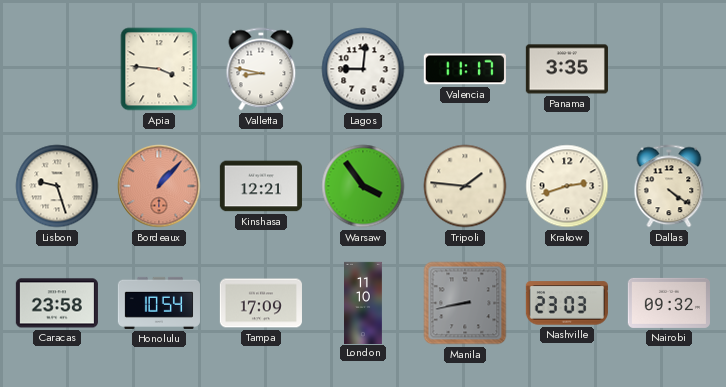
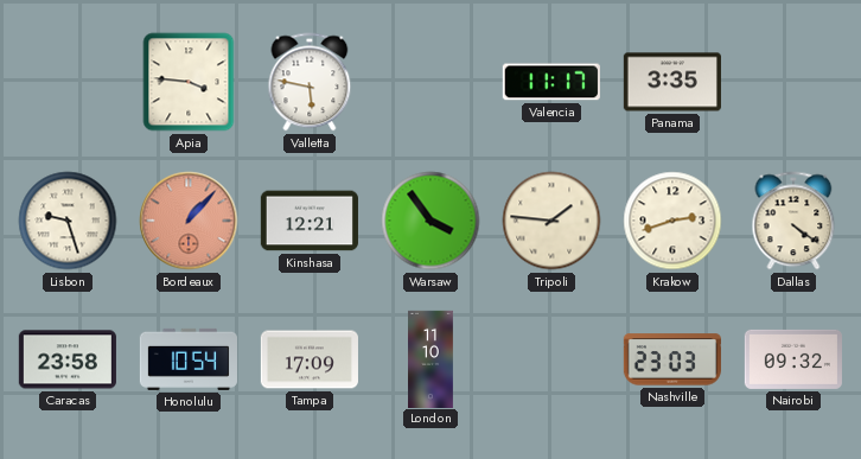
Valletta: 8:47 -> 5:47
Lagos: 9:01 -> none
Manila: 8:43 -> none
